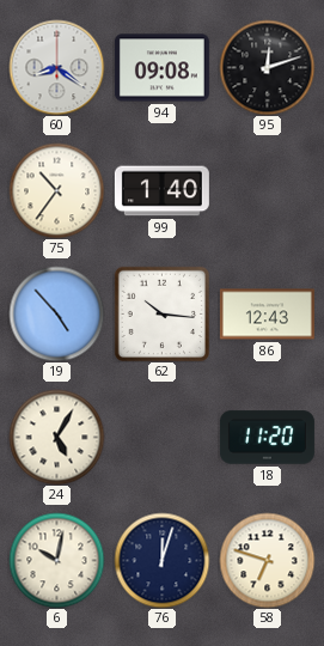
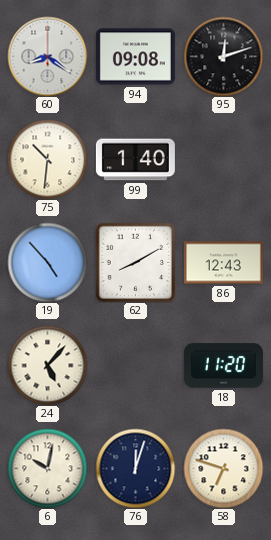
75: 10:36 -> 10:31
62: 10:16 -> 8:10
24: 5:05 -> 5:07
